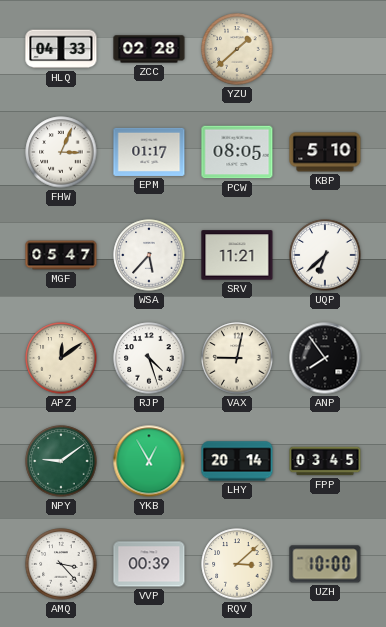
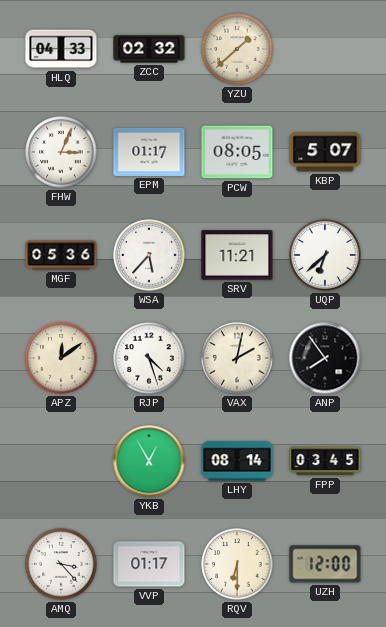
ZCC: 02:28 -> 02:32
KBP: 5:10 -> 5:07
MGF: 05:47 -> 05:36
VAX: 9:02 -> 2:02
NPY: 9:09 -> none
LHY: 20:14 -> 08:14
VVP: 00:39 -> 01:17
RQV: 3:08 -> 6:30
UZH: 10:00 -> 12:00
